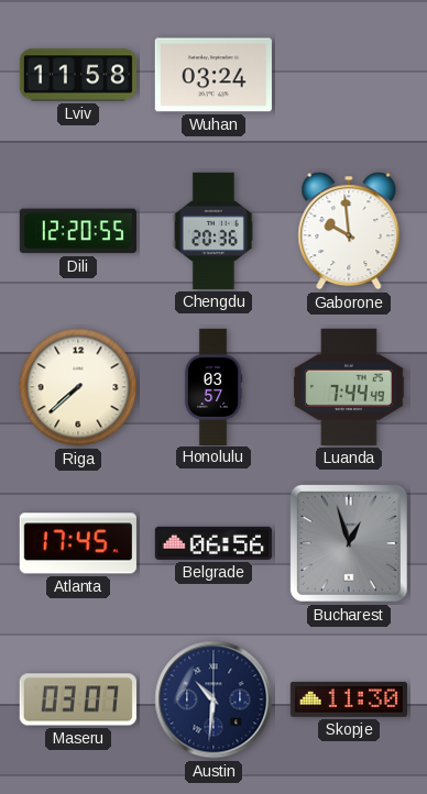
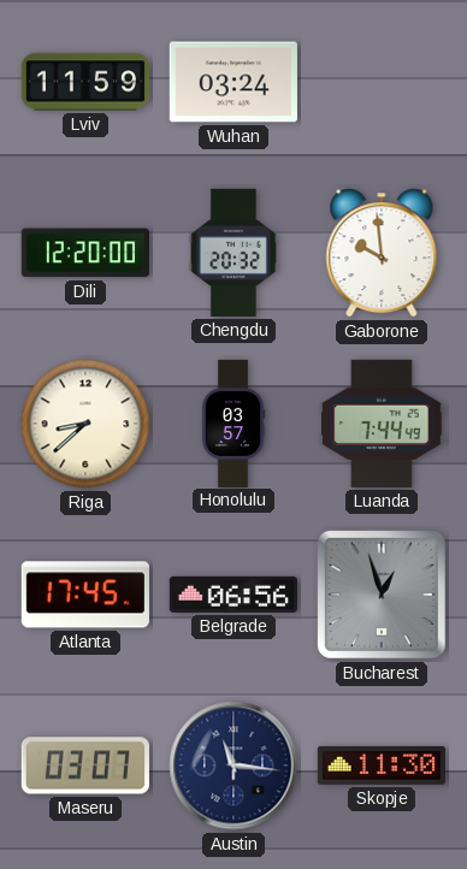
Lviv: 11:58 -> 11:59
Dili: 12:20:55 -> 12:20:00
Chengdu: 20:36 -> 20:32
Riga: 7:38 -> 8:38
Austin: 10:31 -> 11:16
